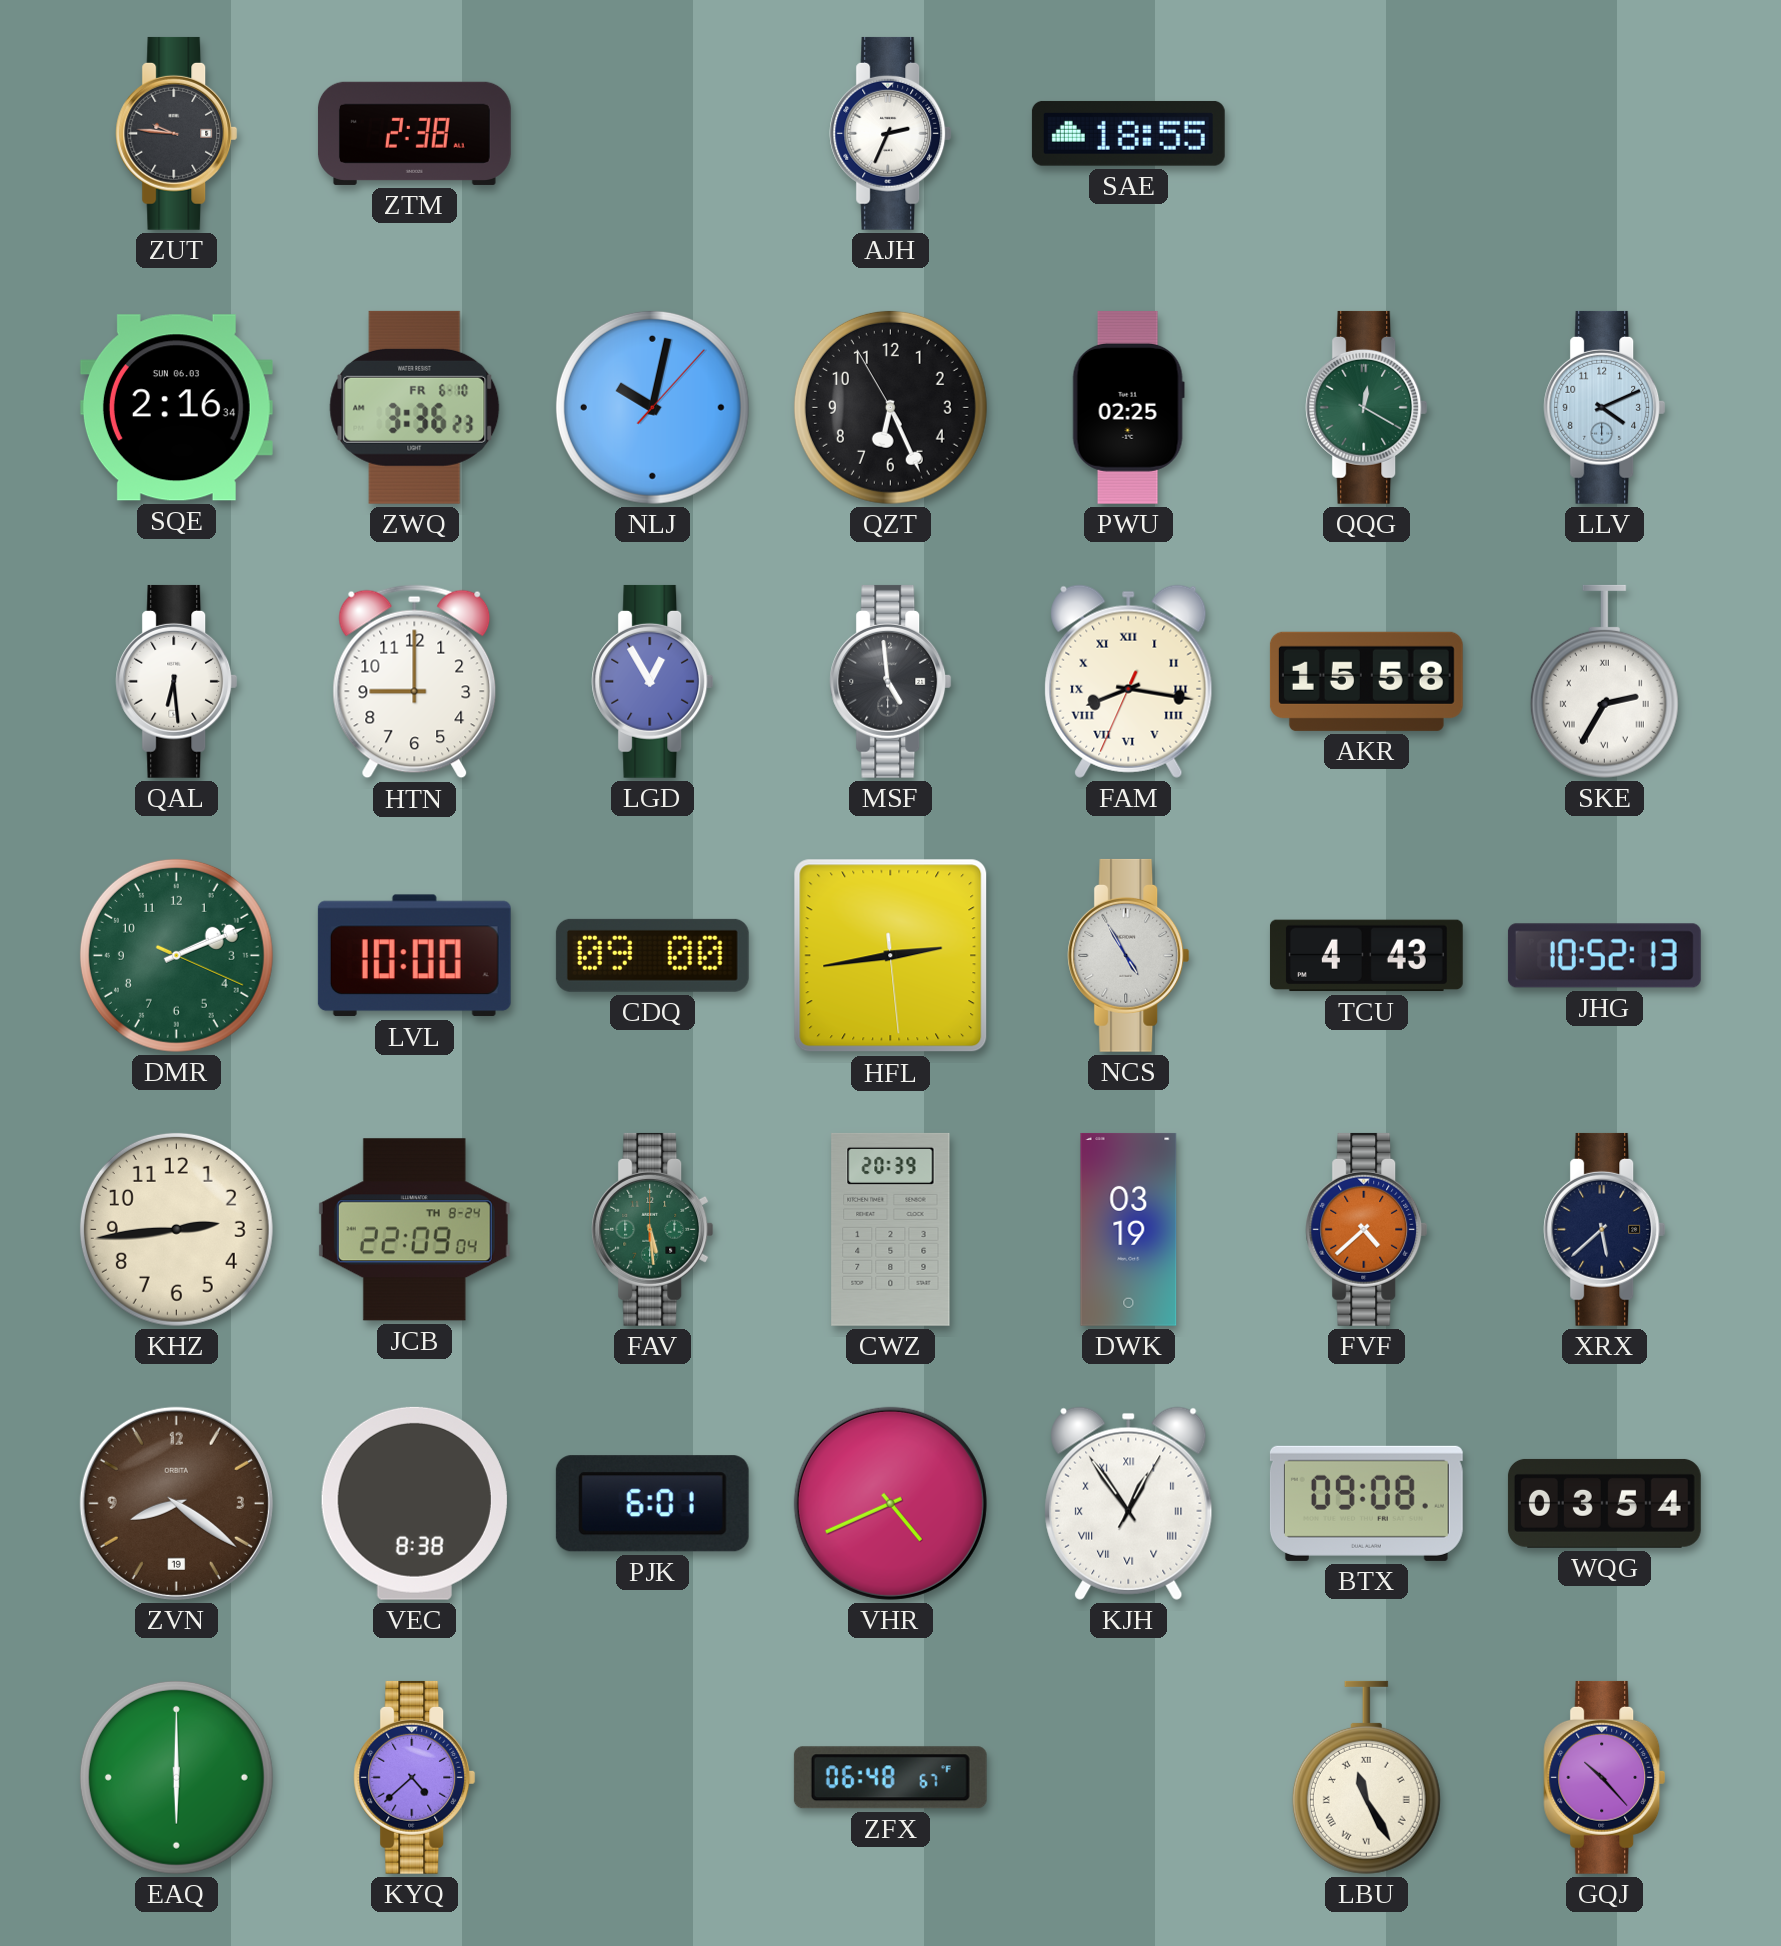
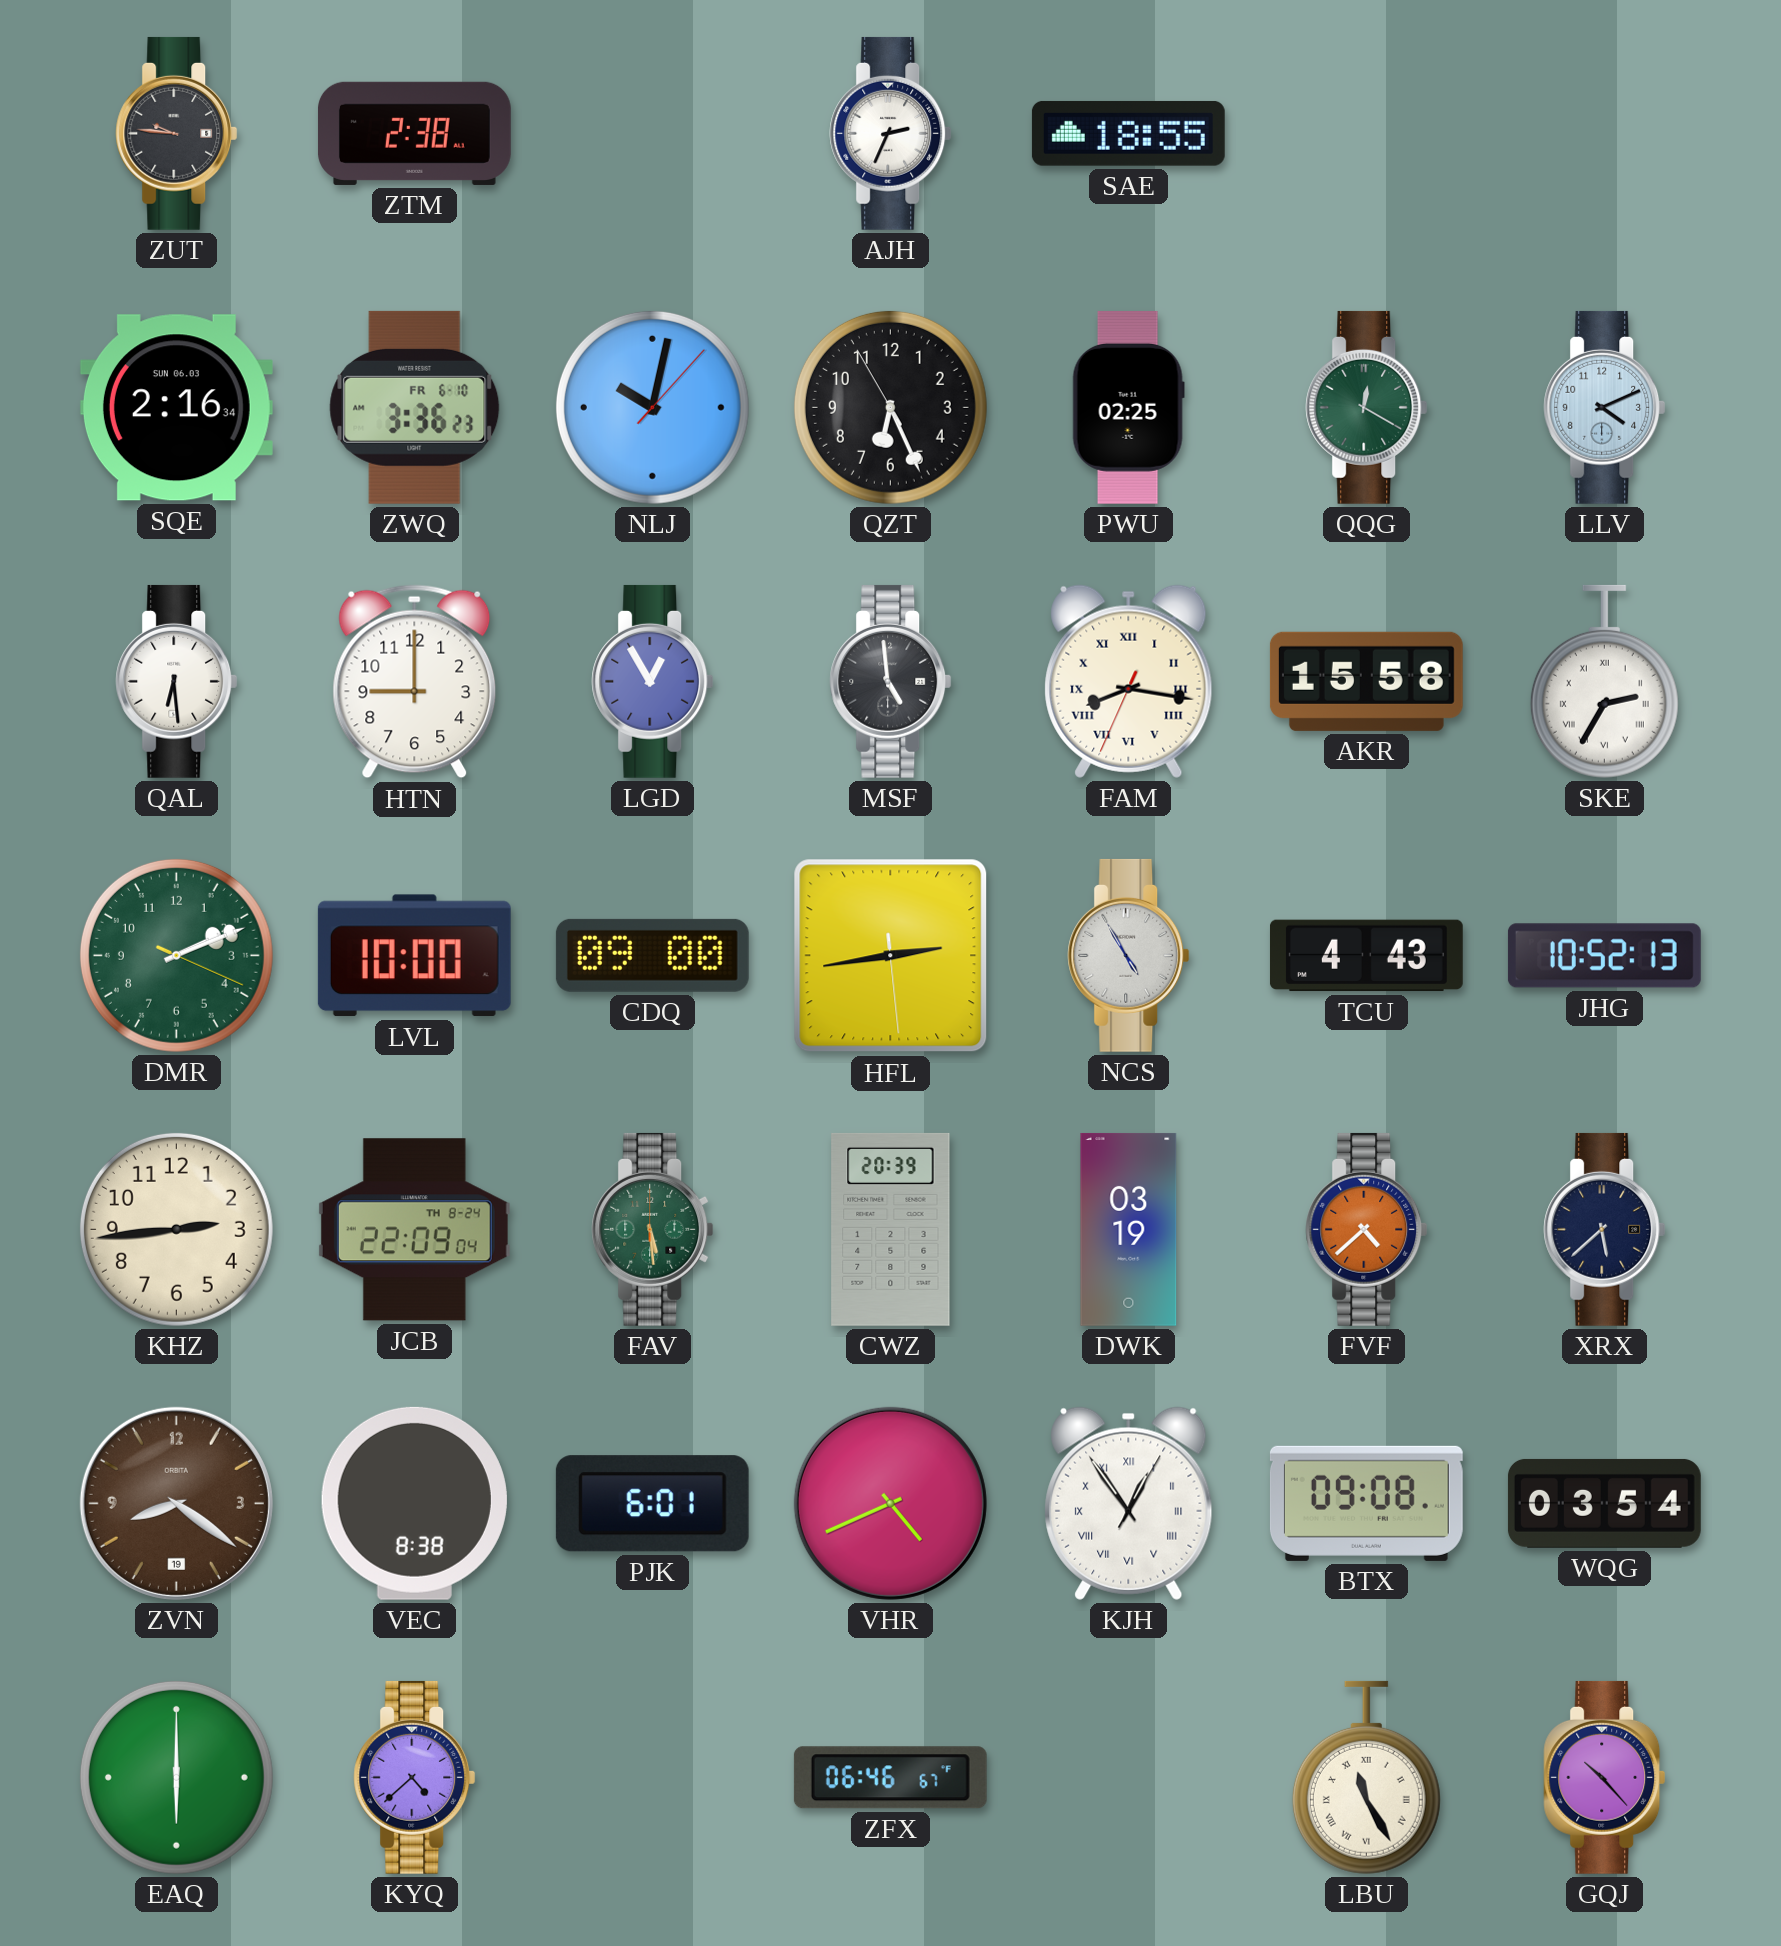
ZFX: 06:48 -> 06:46
